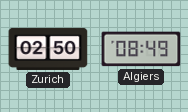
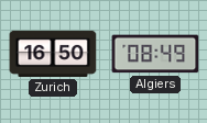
Zurich: 02:50 -> 16:50
